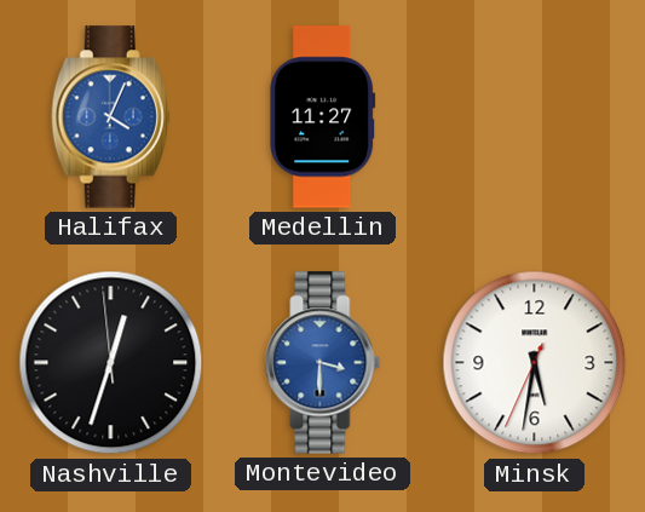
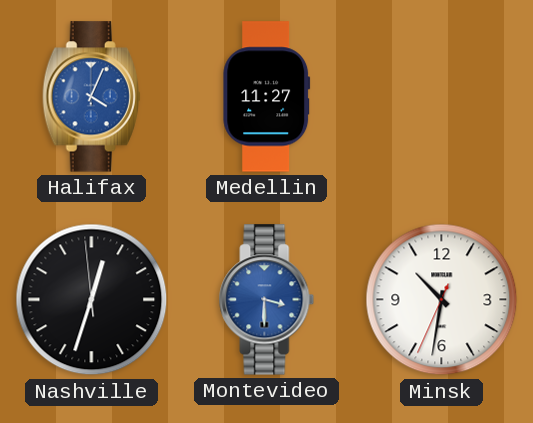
Minsk: 5:31 -> 10:31
